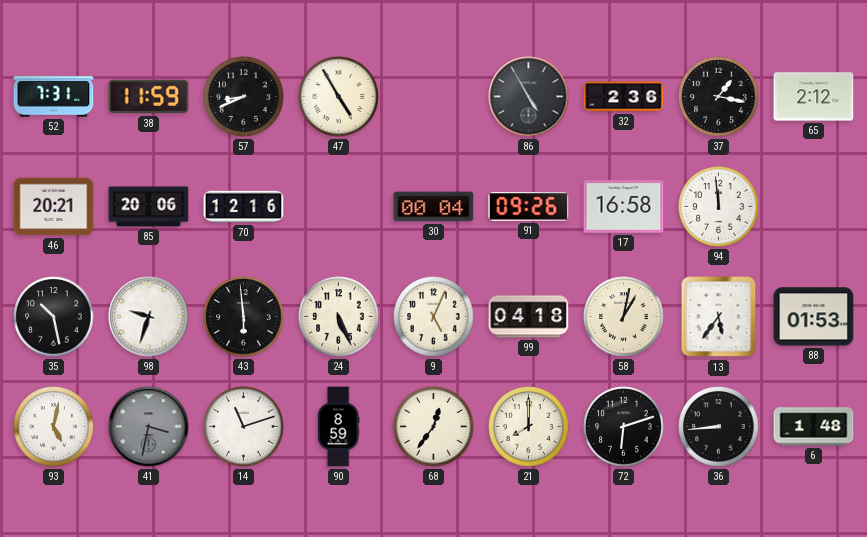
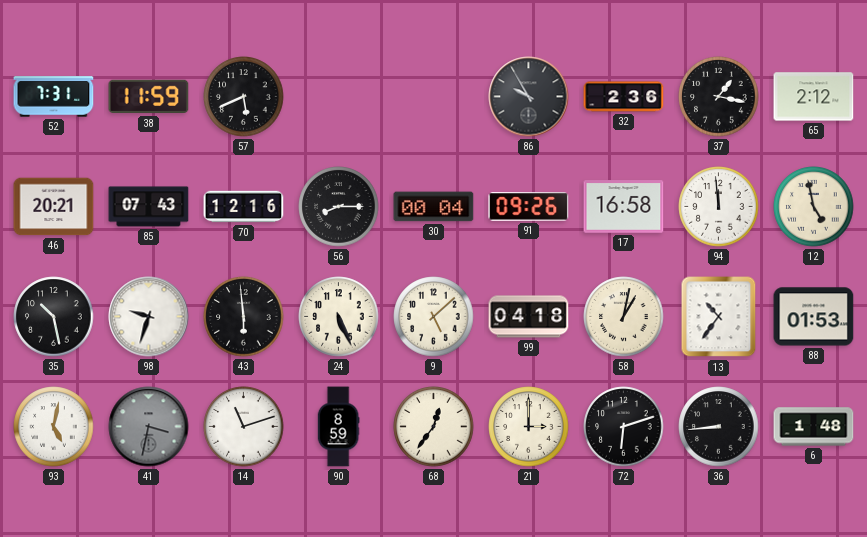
57: 8:41 -> 5:41
47: 4:55 -> none
86: 4:55 -> 9:55
85: 20:06 -> 07:43
56: none -> 8:15
12: none -> 4:58
9: 5:04 -> 5:08
13: 5:36 -> 10:36
21: 8:00 -> 3:00
